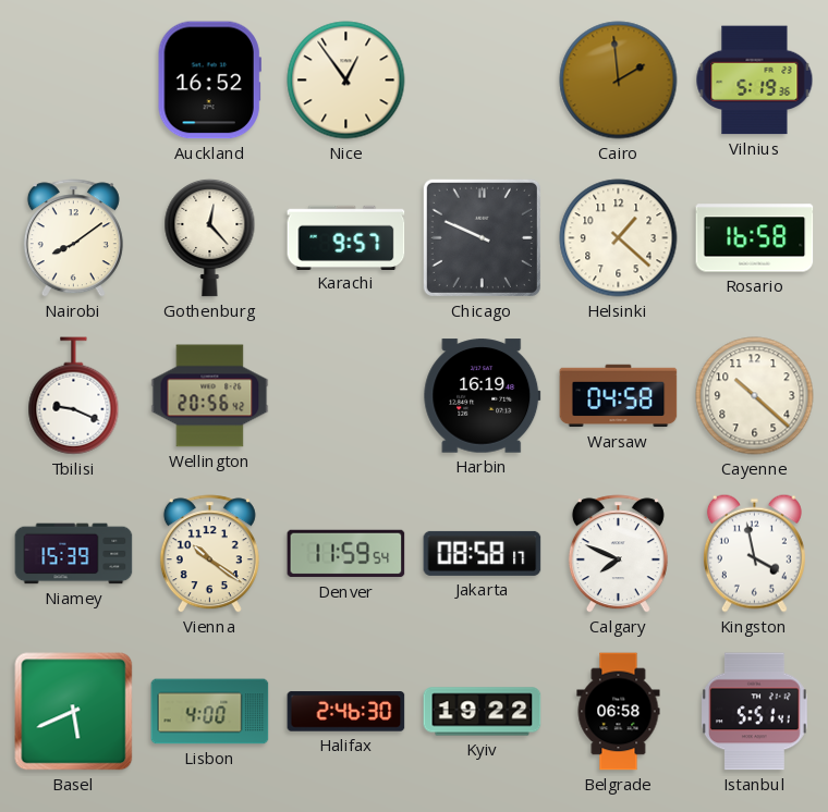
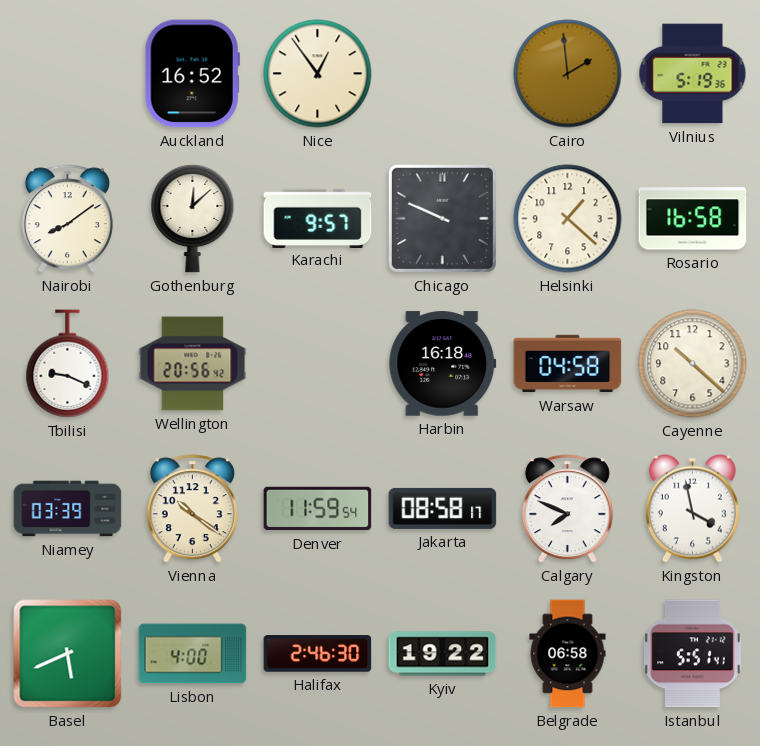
Gothenburg: 12:23 -> 12:08
Harbin: 16:19 -> 16:18
Niamey: 15:39 -> 03:39
